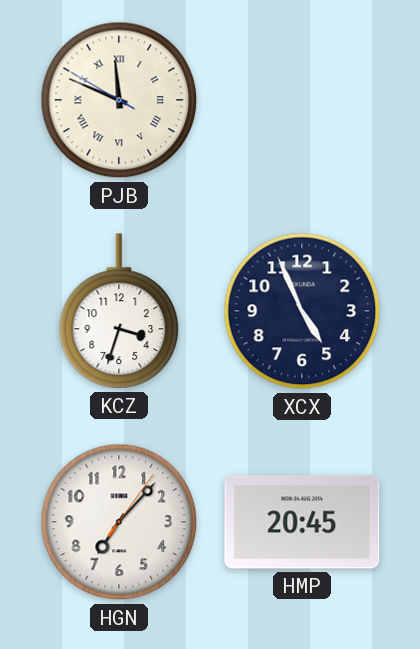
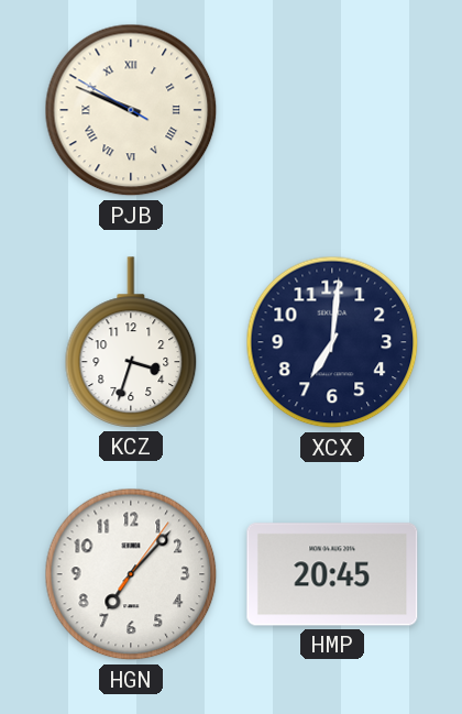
PJB: 11:48 -> 9:48
XCX: 4:56 -> 7:01
